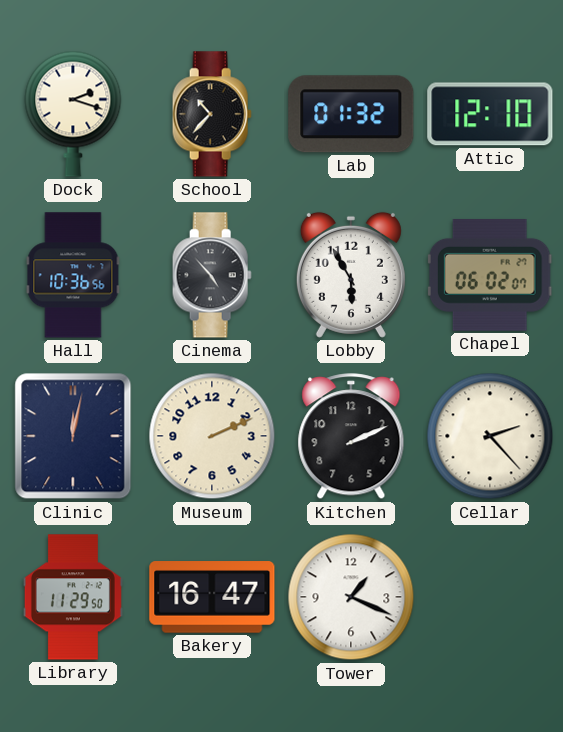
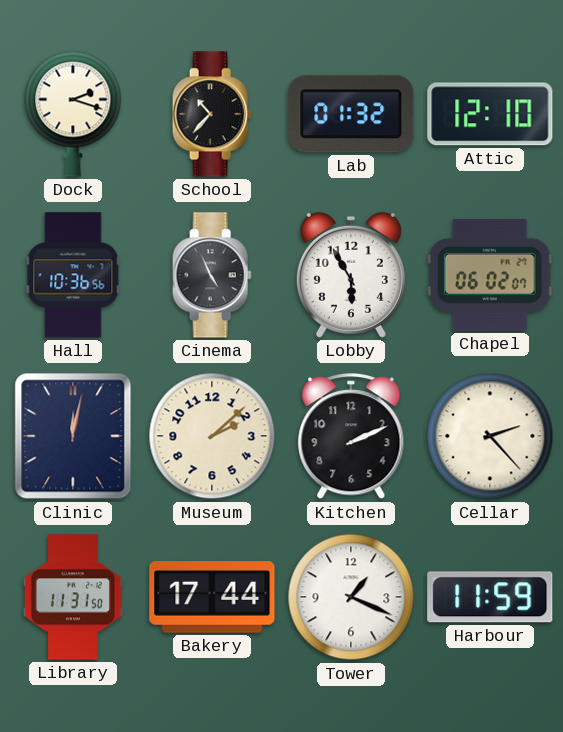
Cinema: 4:53 -> 4:56
Museum: 2:11 -> 2:08
Library: 11:29 -> 11:31
Bakery: 16:47 -> 17:44
Harbour: none -> 11:59
